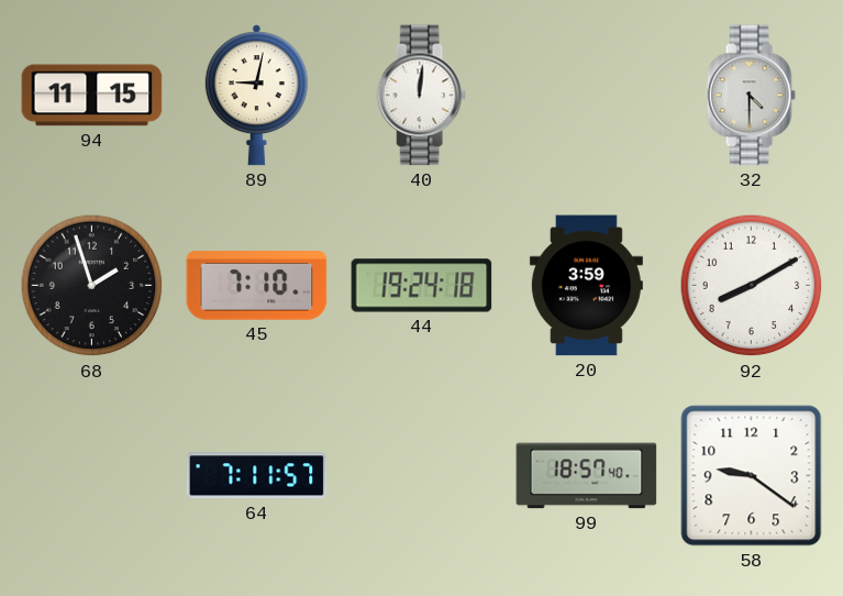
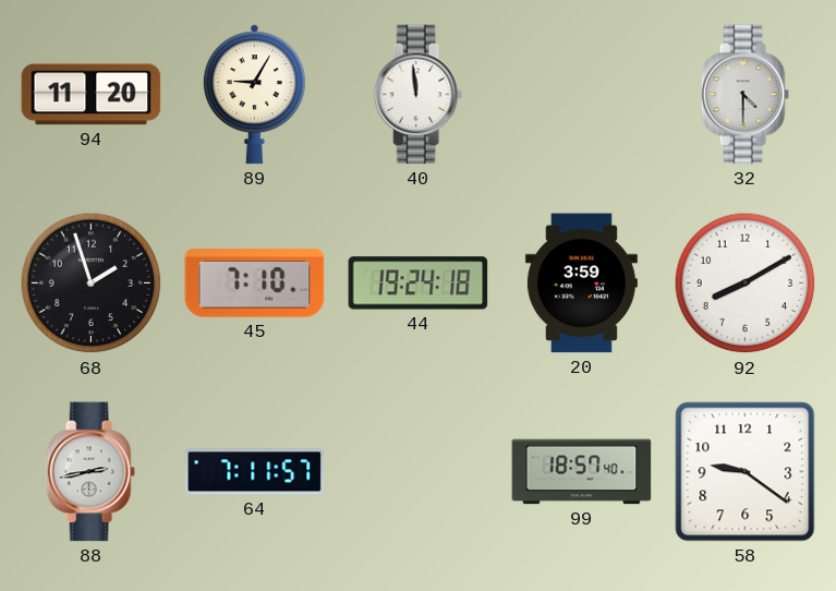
94: 11:15 -> 11:20
89: 9:02 -> 9:05
40: 12:01 -> 11:59
88: none -> 2:43
